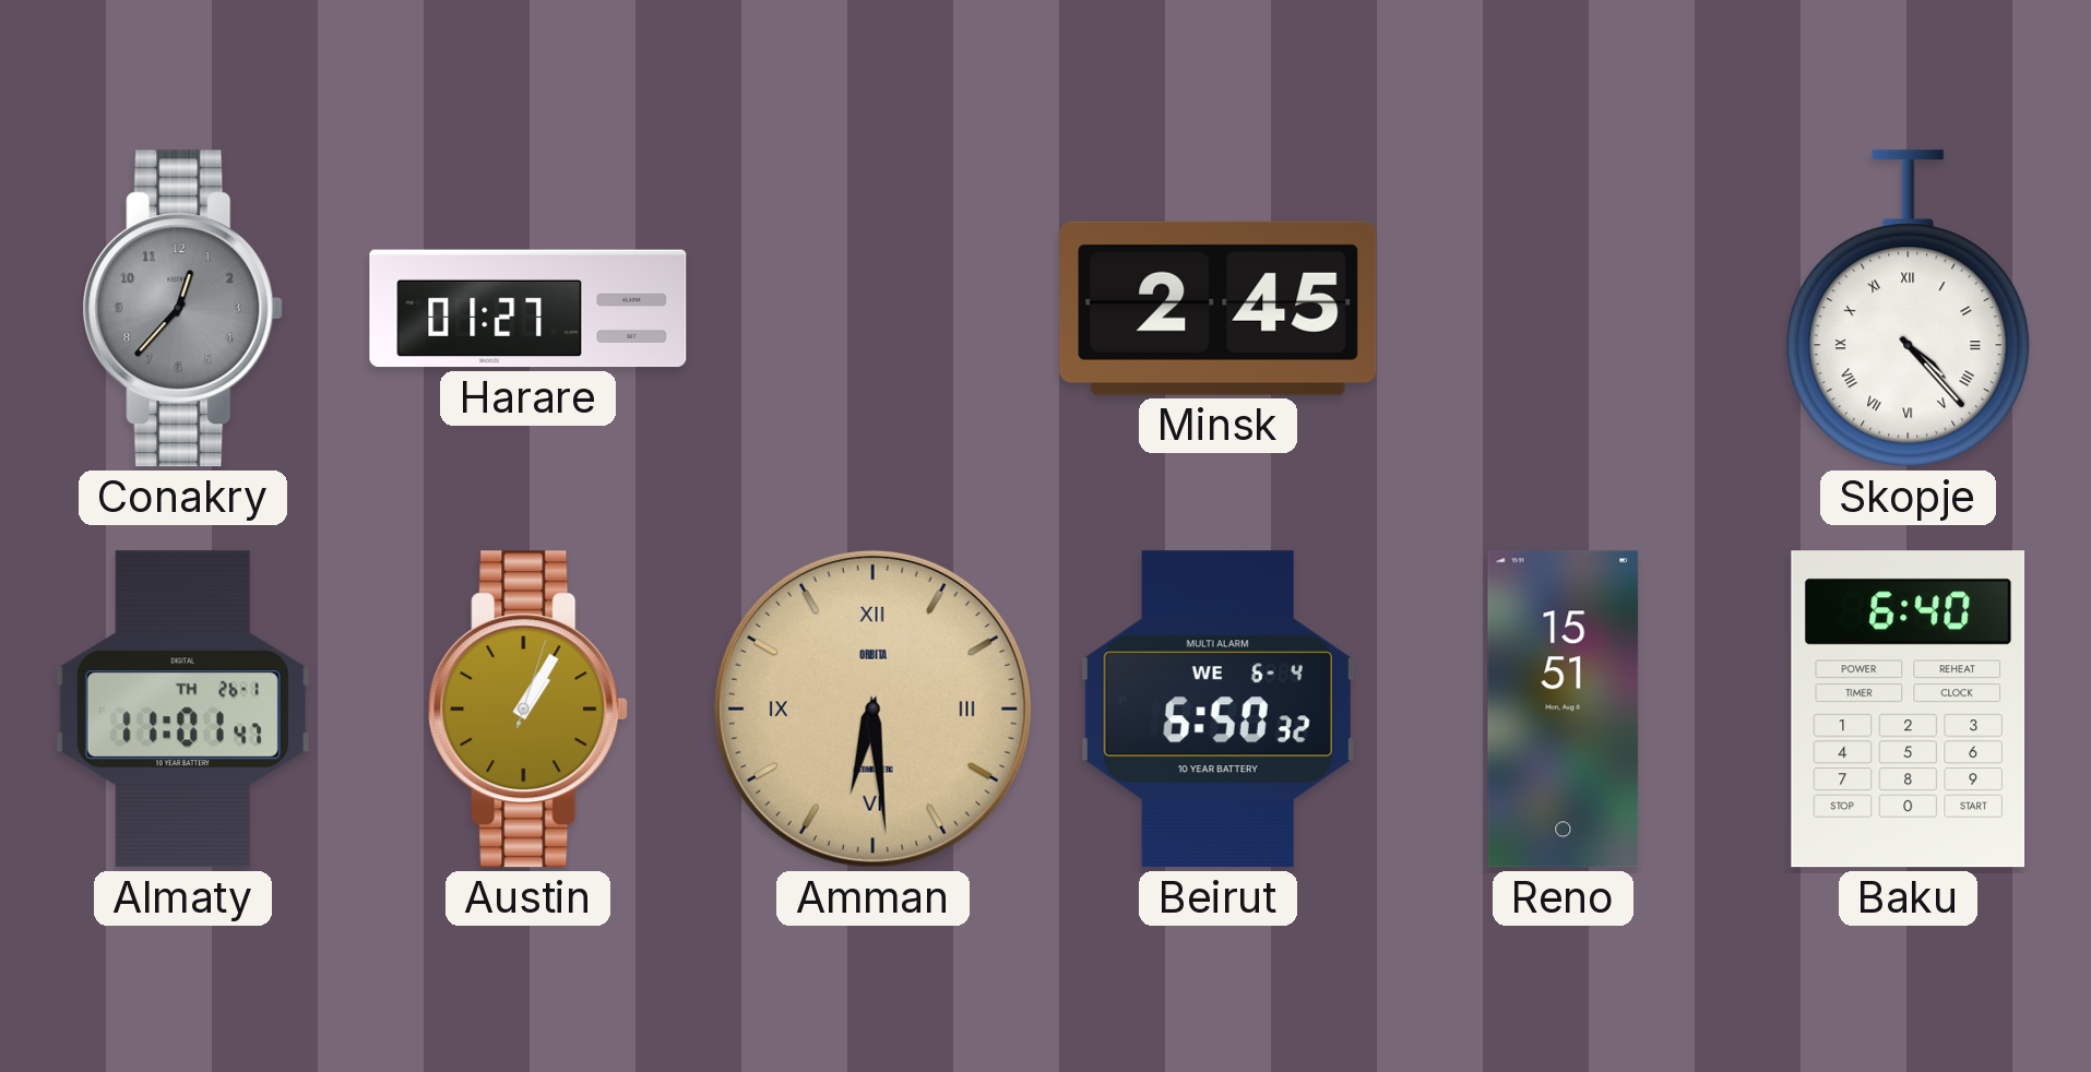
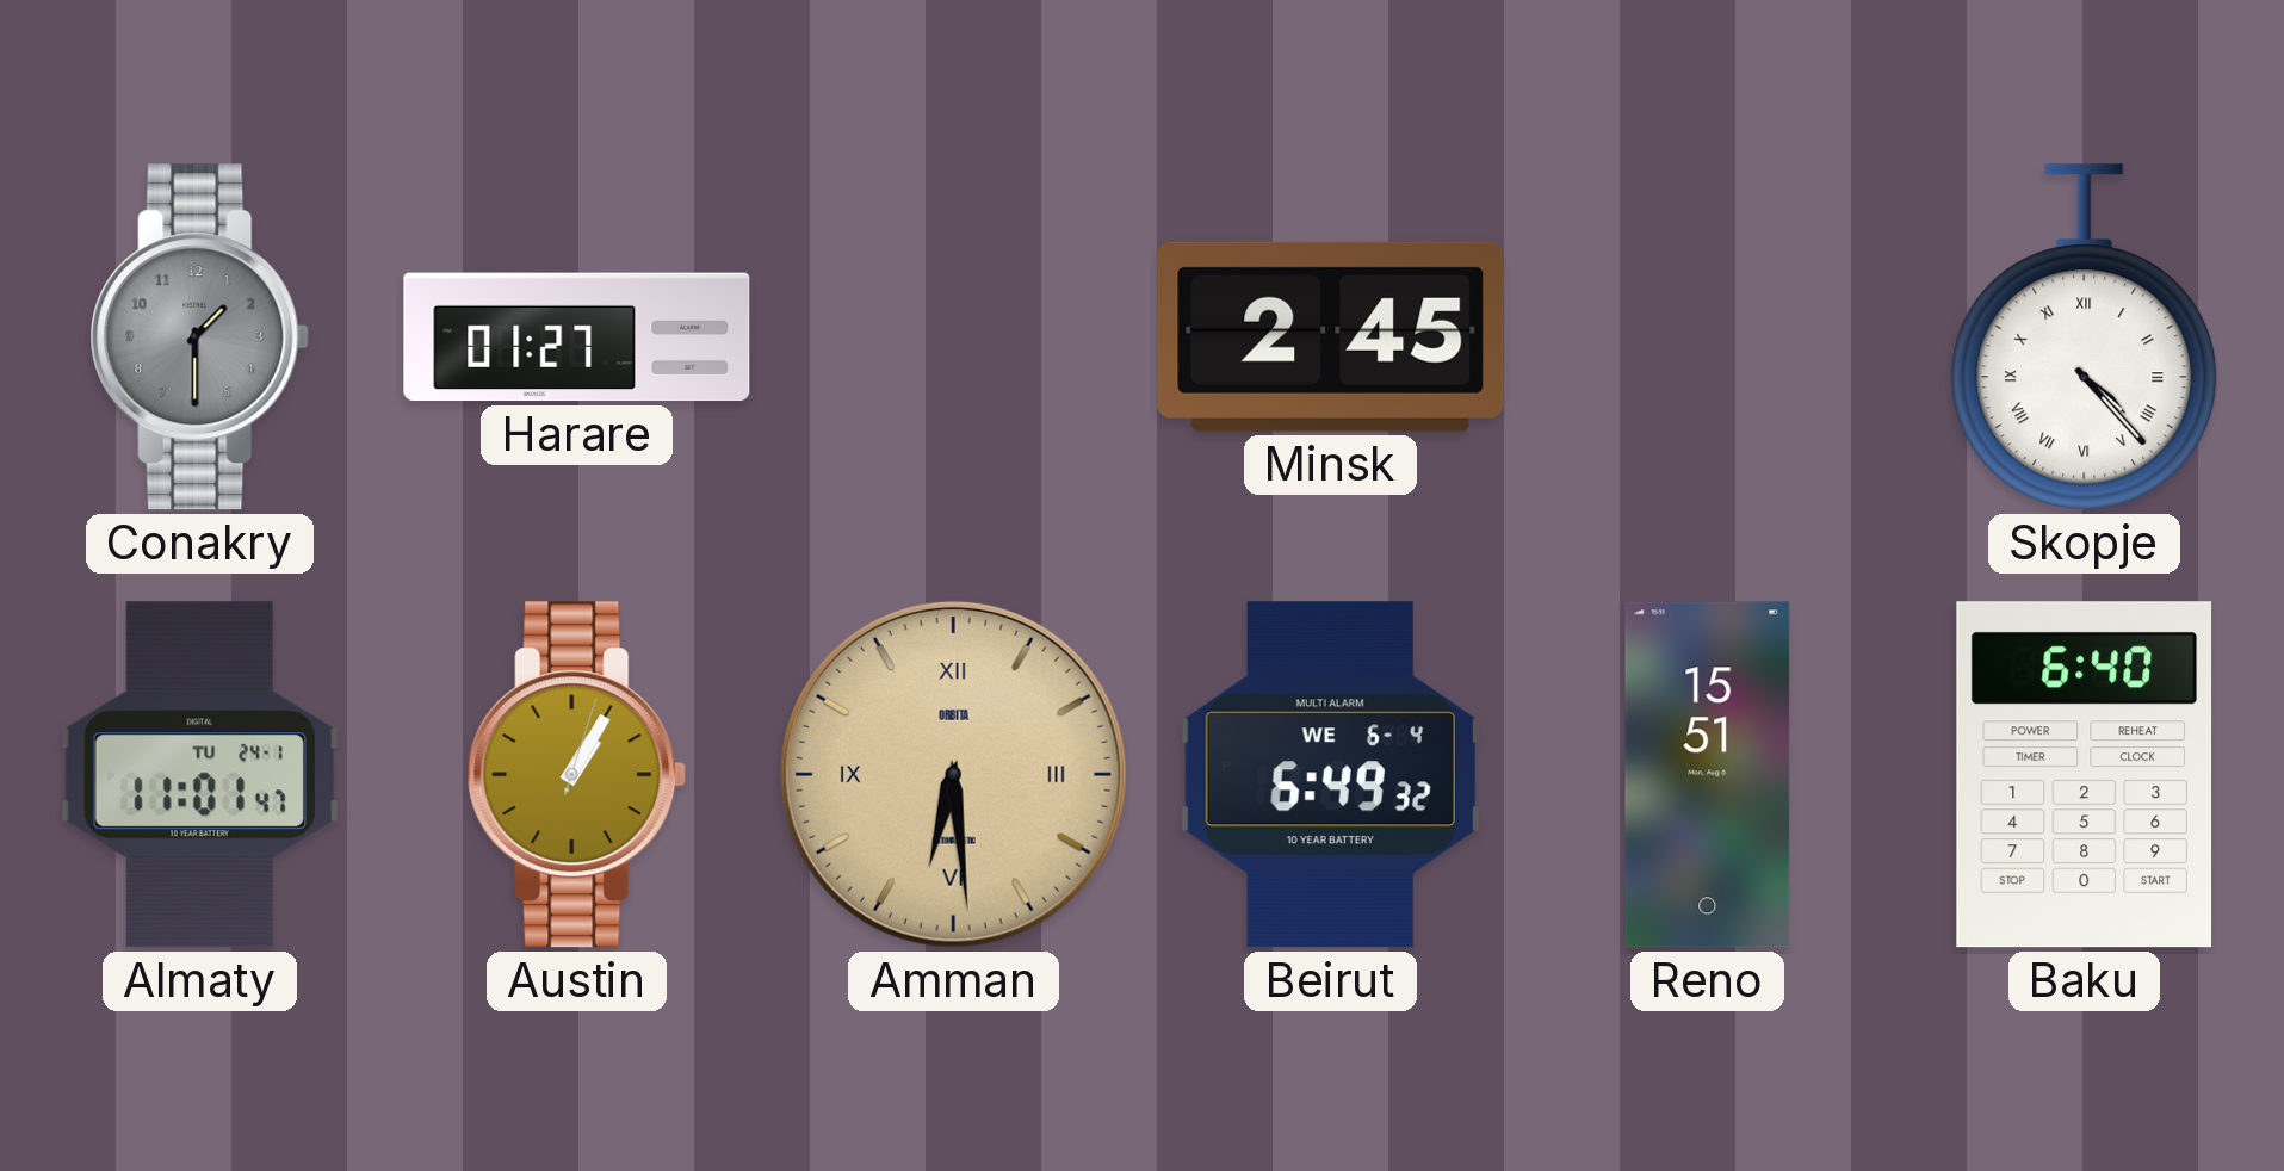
Conakry: 12:37 -> 1:30
Almaty date: TH 26-1 -> TU 24-1
Beirut: 6:50 -> 6:49
